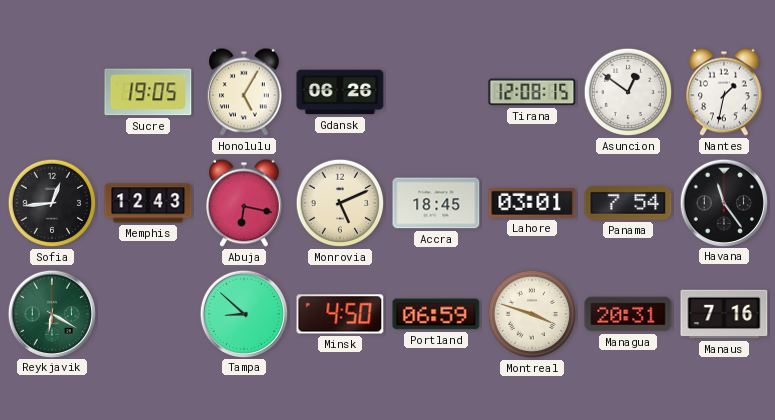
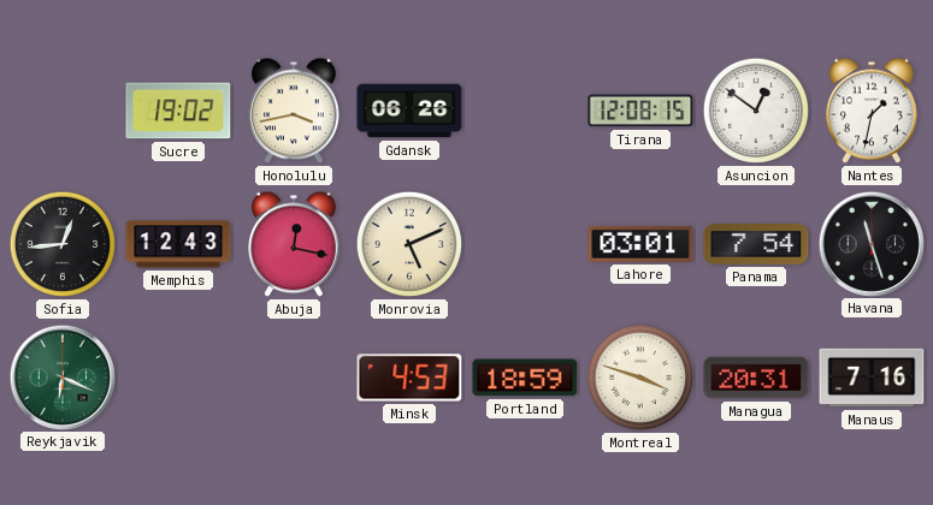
Sucre: 19:05 -> 19:02
Honolulu: 5:05 -> 3:43
Abuja: 6:17 -> 12:17
Accra: 18:45 -> none
Havana: 11:24 -> 11:27
Reykjavik: 6:20 -> 6:19
Tampa: 8:52 -> none
Minsk: 4:50 -> 4:53
Portland: 06:59 -> 18:59
